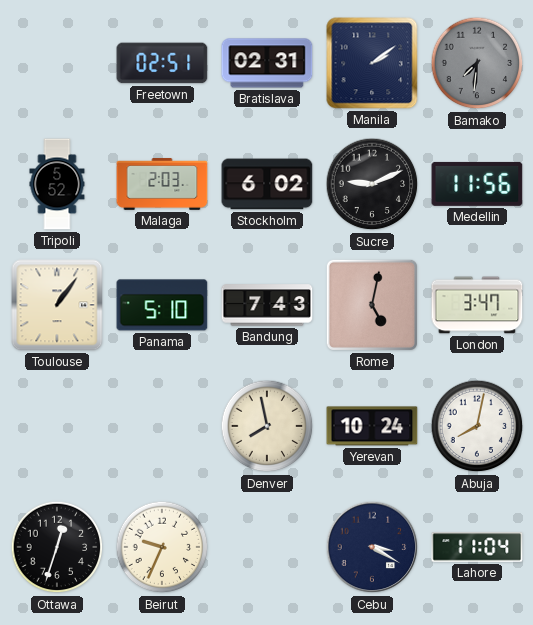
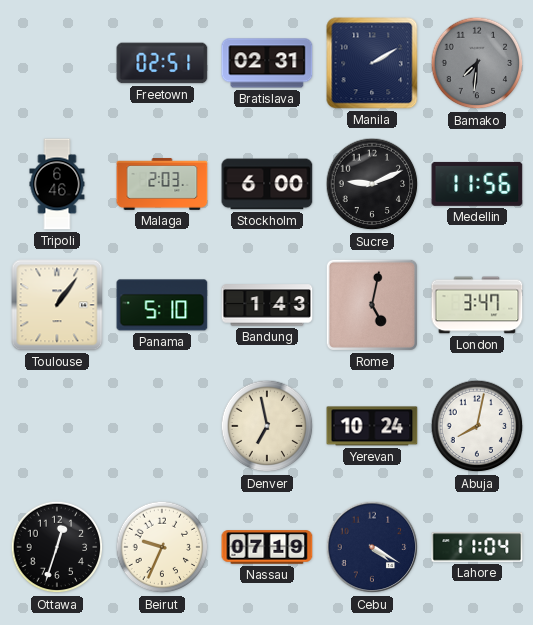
Manila: 2:09 -> 2:10
Tripoli: 5:52 -> 6:46
Stockholm: 6:02 -> 6:00
Bandung: 7:43 -> 1:43
Denver: 7:58 -> 6:58
Nassau: none -> 07:19
Cebu: 3:20 -> 4:20
